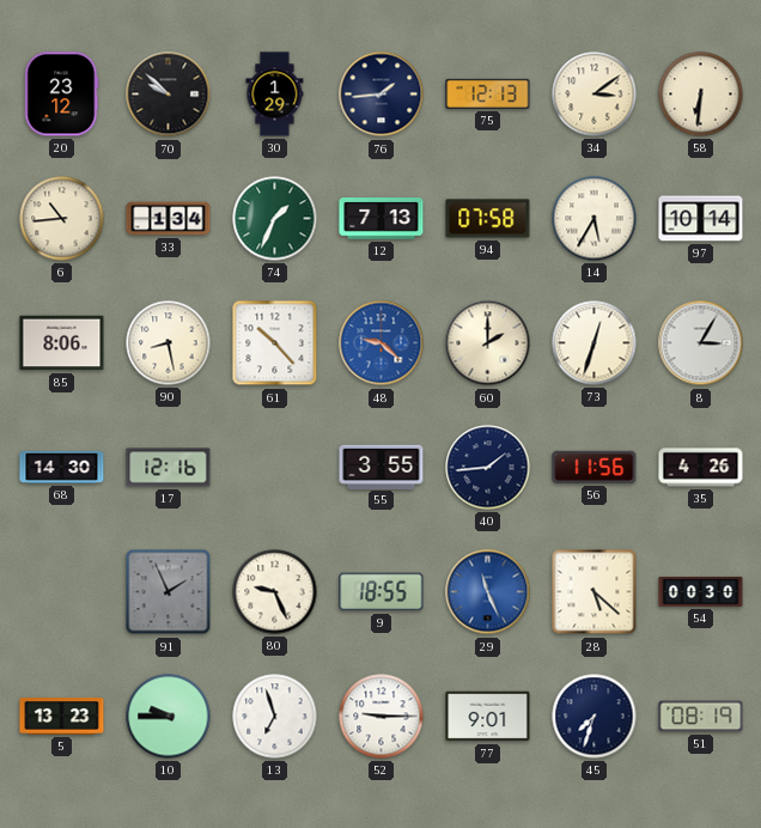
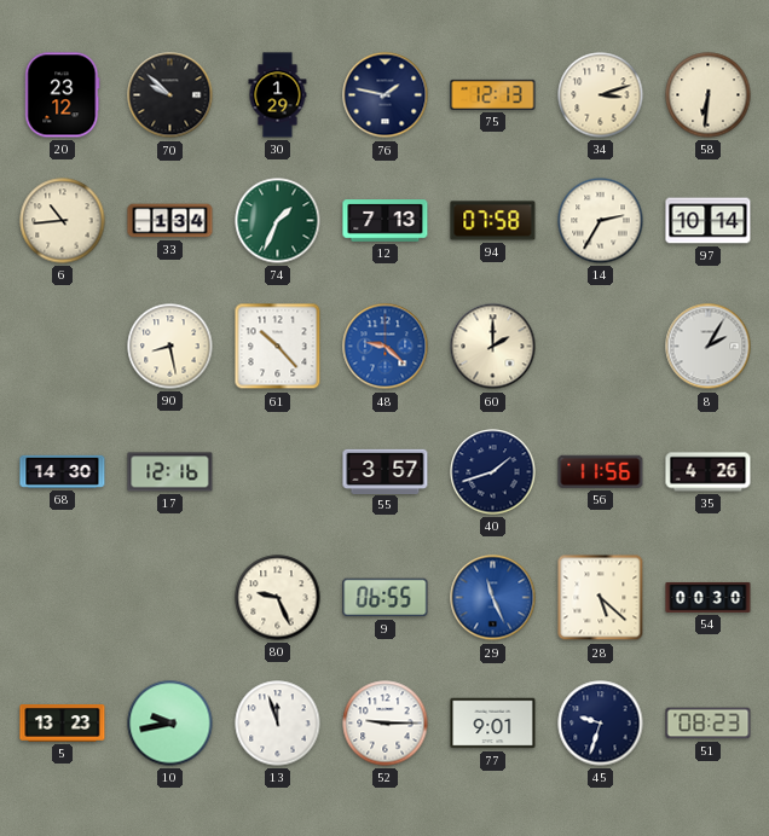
76: 1:44 -> 1:47
34: 3:09 -> 3:12
14: 5:35 -> 2:35
85: 8:06 -> none
73: 12:33 -> none
8: 3:05 -> 2:05
55: 3:55 -> 3:57
40: 1:44 -> 1:42
91: 1:56 -> none
9: 18:55 -> 06:55
10: 9:45 -> 9:43
13: 6:57 -> 11:57
45: 7:33 -> 9:33
51: 08:19 -> 08:23
